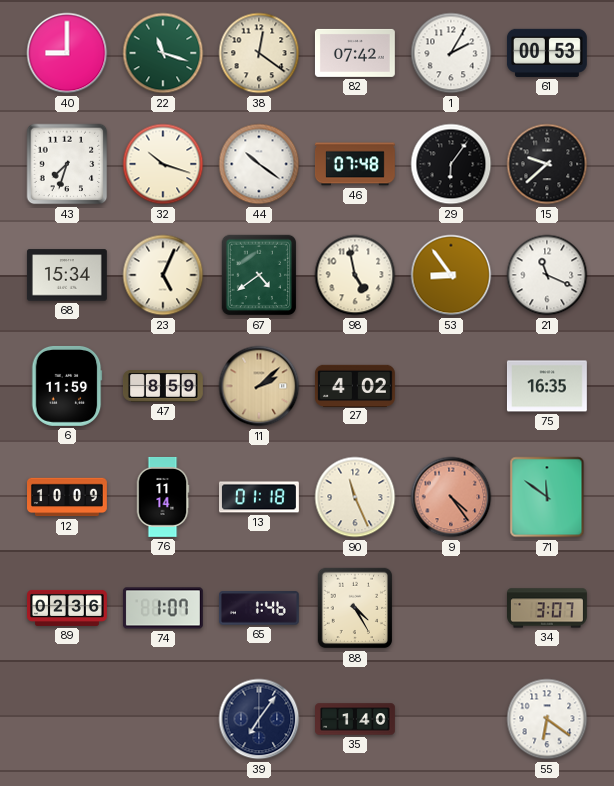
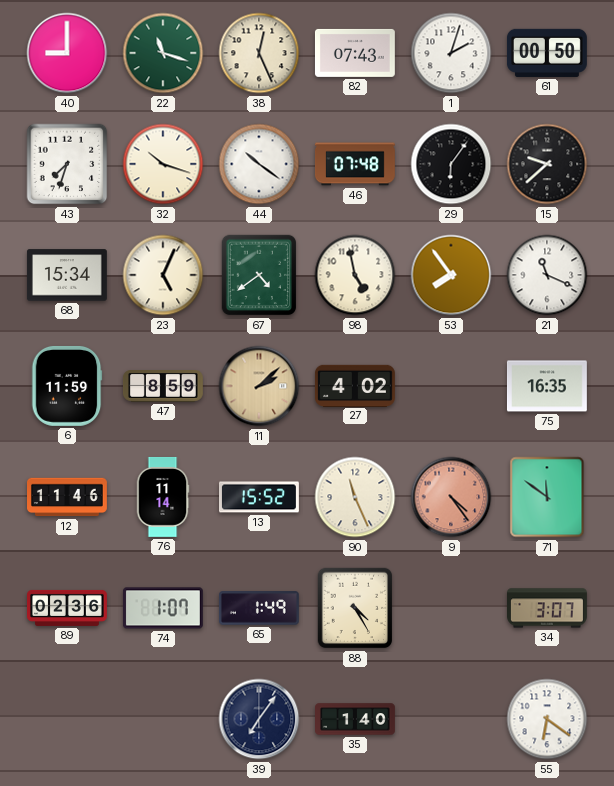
38: 12:21 -> 12:26
82: 07:42 -> 07:43
1: 2:05 -> 2:03
61: 00:53 -> 00:50
53: 8:54 -> 7:54
12: 10:09 -> 11:46
13: 01:18 -> 15:52
65: 1:46 -> 1:49
